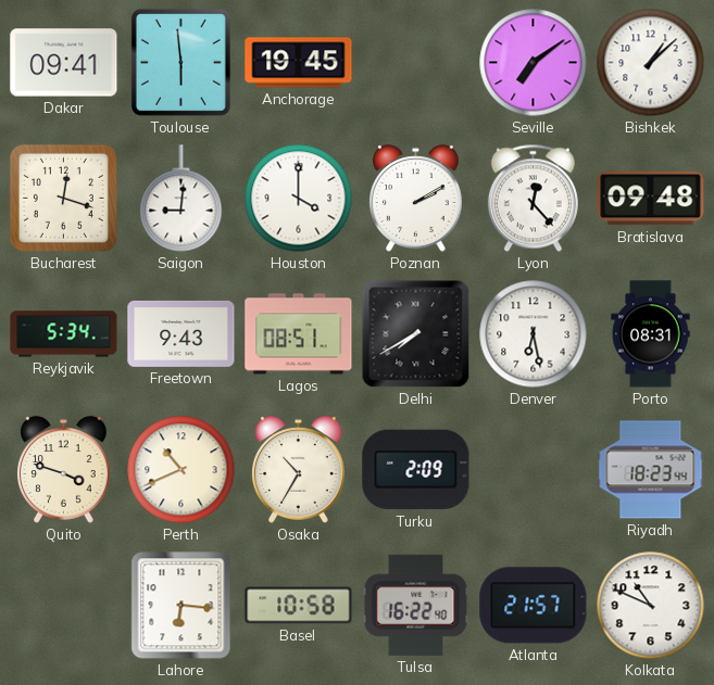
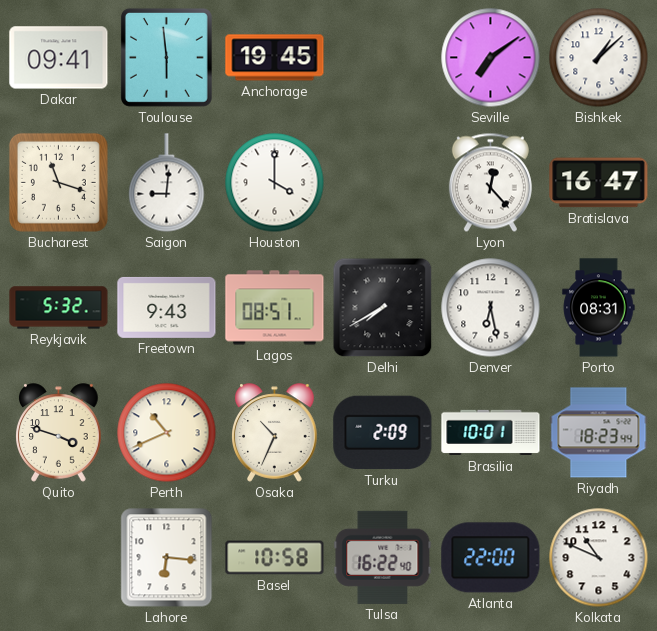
Bucharest: 12:18 -> 11:18
Poznan: 2:10 -> none
Bratislava: 09:48 -> 16:47
Reykjavik: 5:34 -> 5:32
Osaka: 10:35 -> 10:34
Brasilia: none -> 10:01
Atlanta: 21:57 -> 22:00
